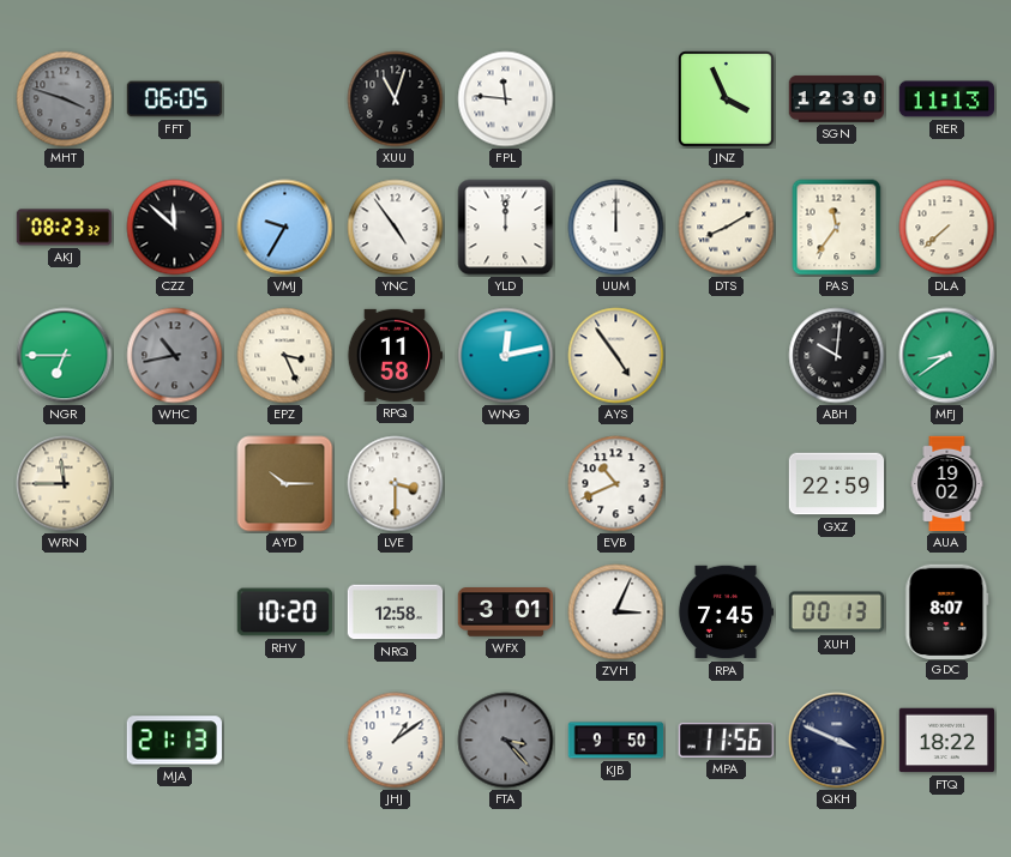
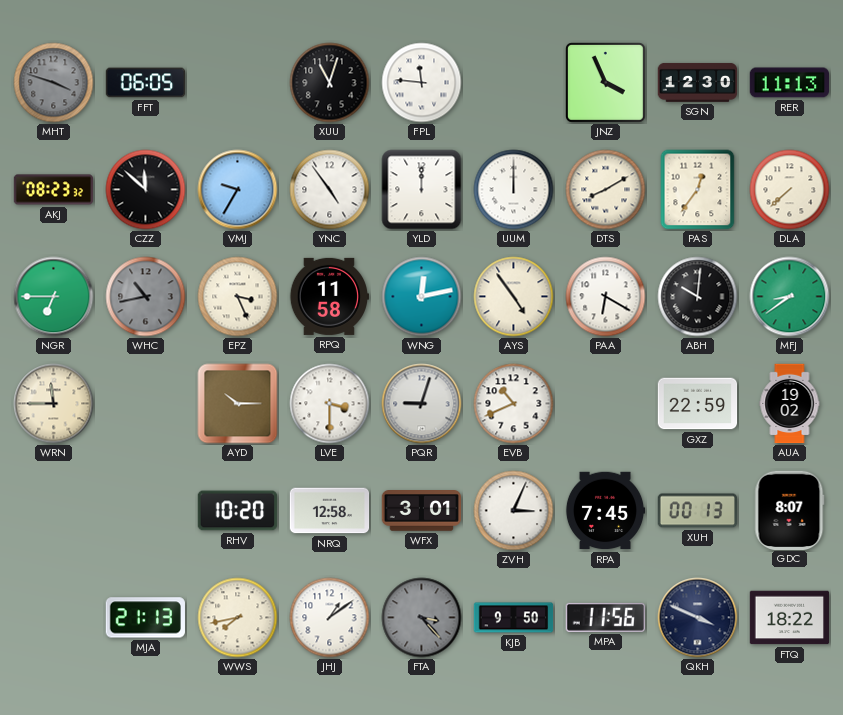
PAS: 11:36 -> 12:36
PAA: none -> 6:20
PQR: none -> 9:03
WWS: none -> 7:43
